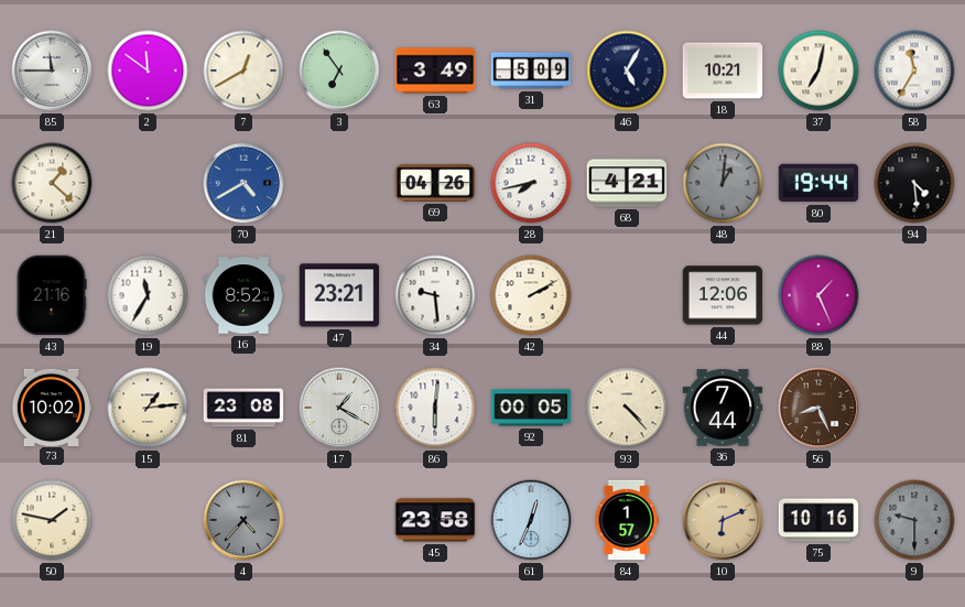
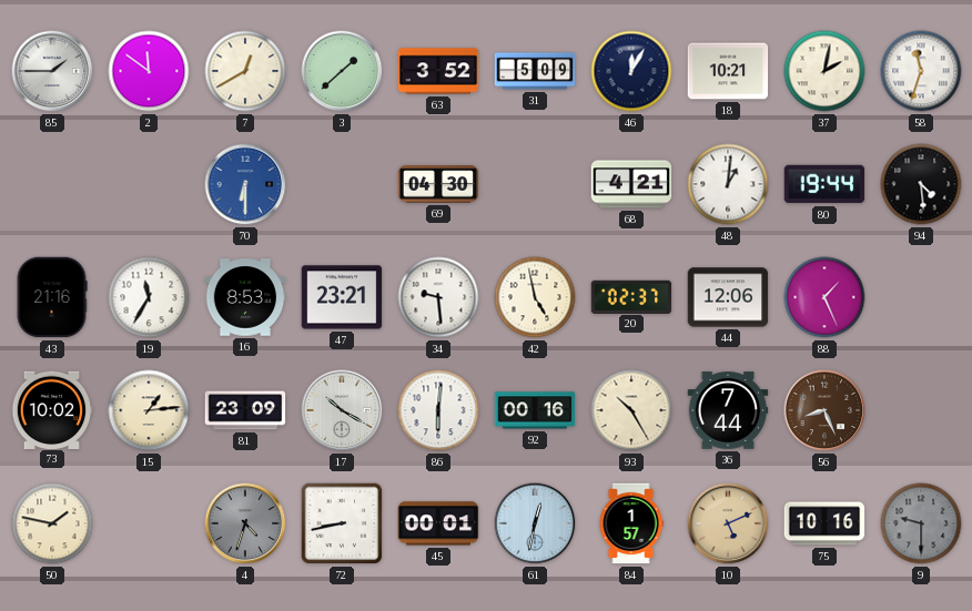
85: 11:45 -> 1:45
3: 6:54 -> 1:38
63: 3:49 -> 3:52
46: 5:05 -> 12:05
37: 7:02 -> 2:02
58: 11:35 -> 11:33
21: 1:22 -> none
70: 4:40 -> 6:30
69: 04:26 -> 04:30
28: 7:43 -> none
48 dial: grey -> white
16: 8:52 -> 8:53
42: 2:10 -> 4:58
20: none -> 02:37
81: 23:08 -> 23:09
17: 1:20 -> 10:20
92: 00:05 -> 00:16
93: 4:23 -> 10:25
4: 4:37 -> 4:33
72: none -> 8:43
45: 23:58 -> 00:01
61: 12:34 -> 12:32
10: 6:11 -> 5:11
